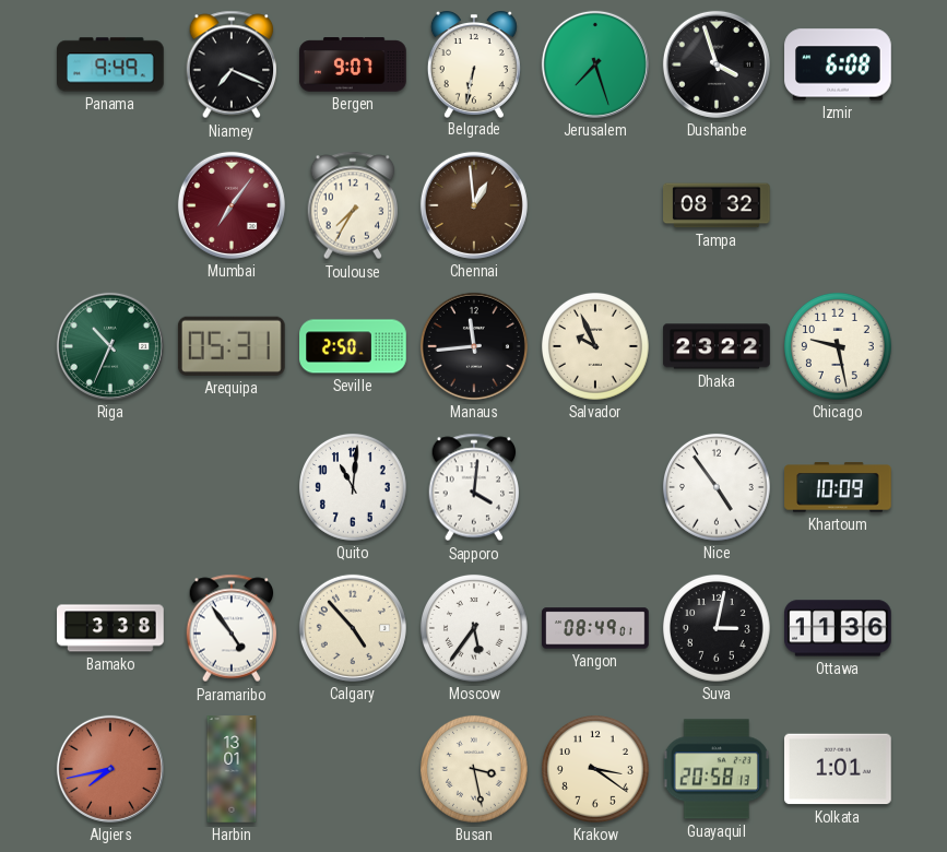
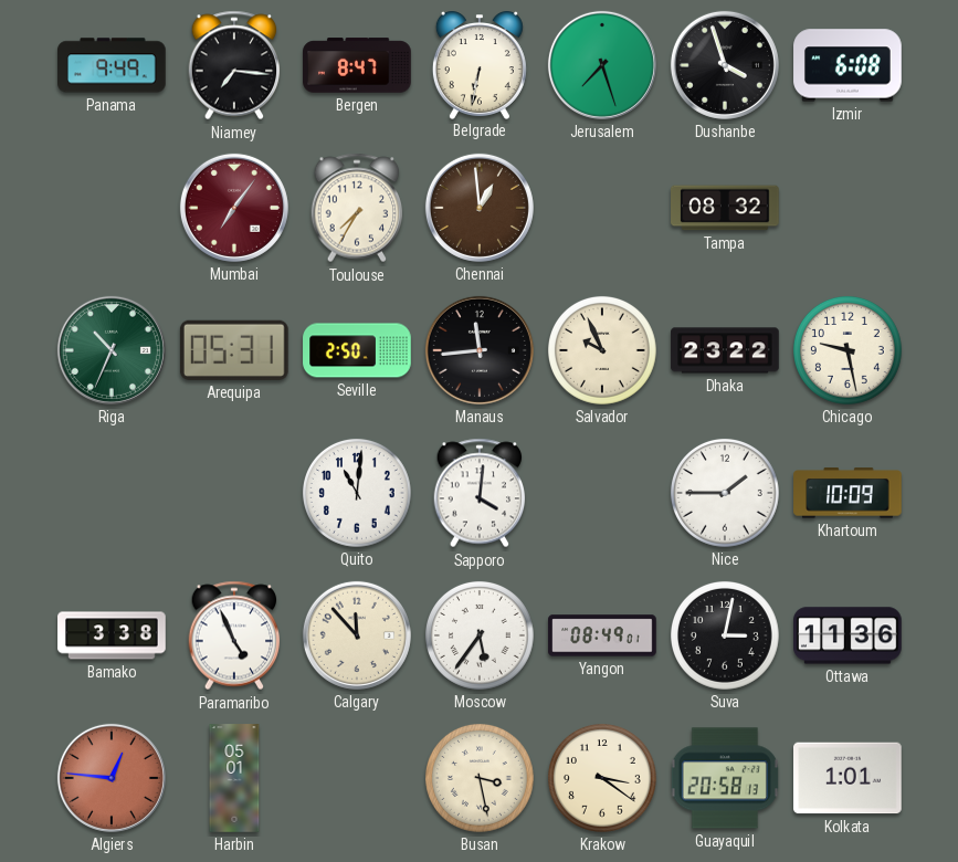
Niamey: 7:19 -> 7:16
Bergen: 9:07 -> 8:47
Nice: 4:54 -> 1:45
Paramaribo: 4:54 -> 4:56
Calgary: 4:53 -> 11:53
Algiers: 7:43 -> 12:46
Harbin: 13:01 -> 05:01
